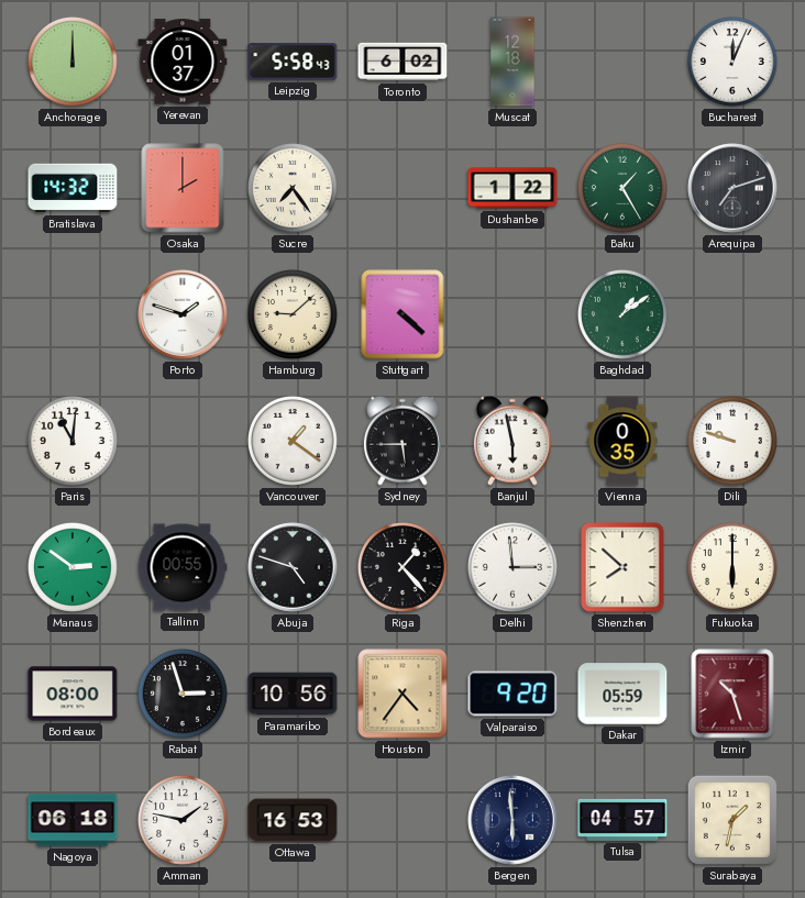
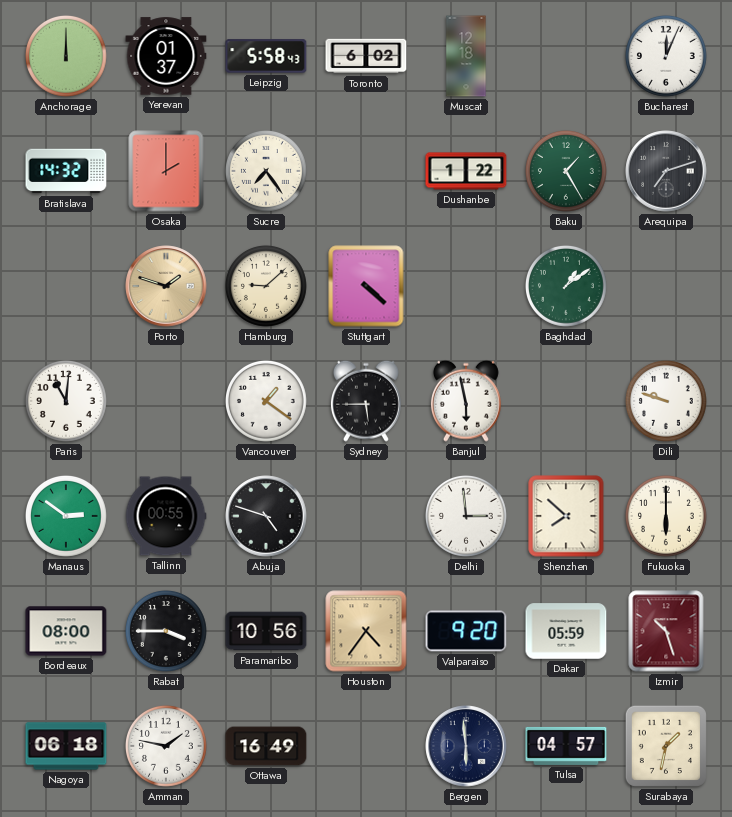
Porto dial: white -> champagne
Vienna: 0:35 -> none
Riga: 1:23 -> none
Rabat: 2:57 -> 3:45
Ottawa: 16:53 -> 16:49
